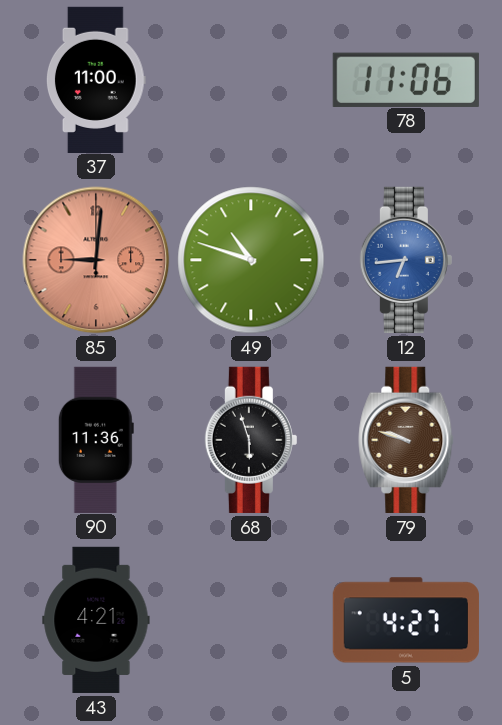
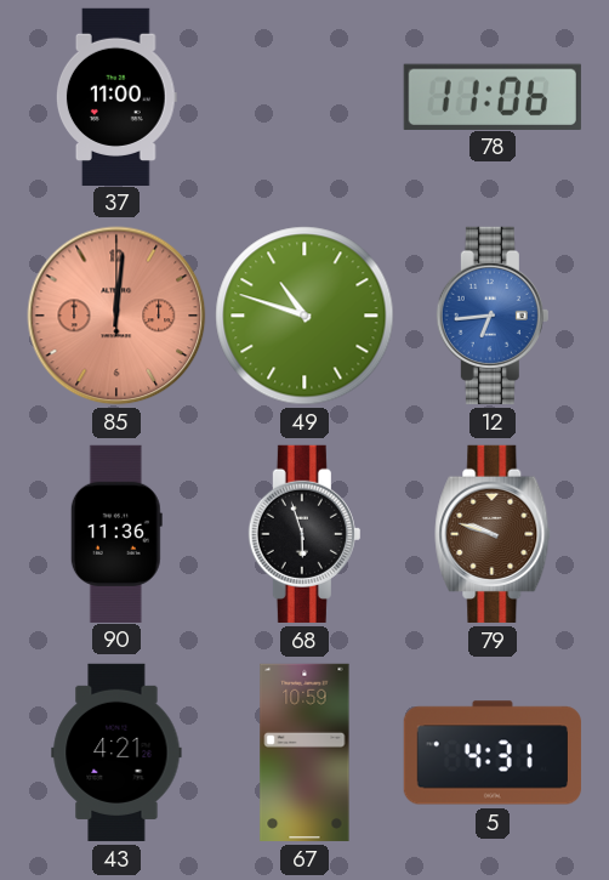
85: 9:01 -> 12:01
67: none -> 10:59
5: 4:27 -> 4:31
